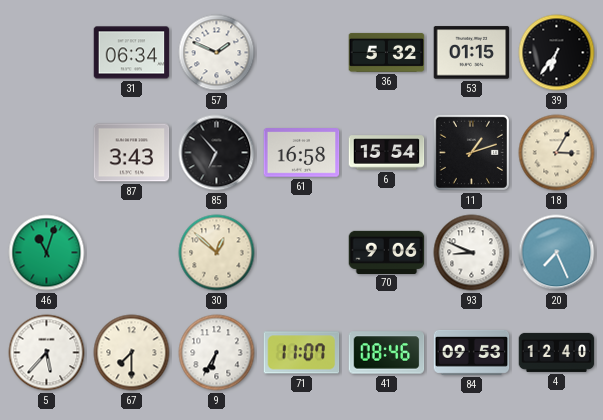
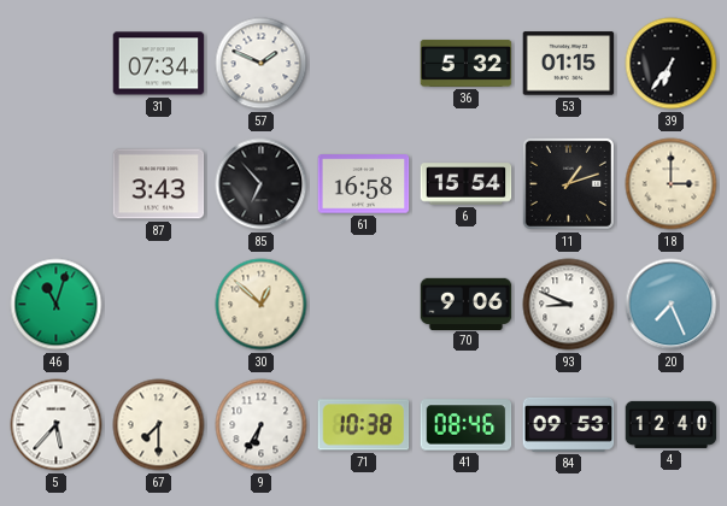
31: 06:34 -> 07:34
18: 3:05 -> 3:00
71: 11:07 -> 10:38
